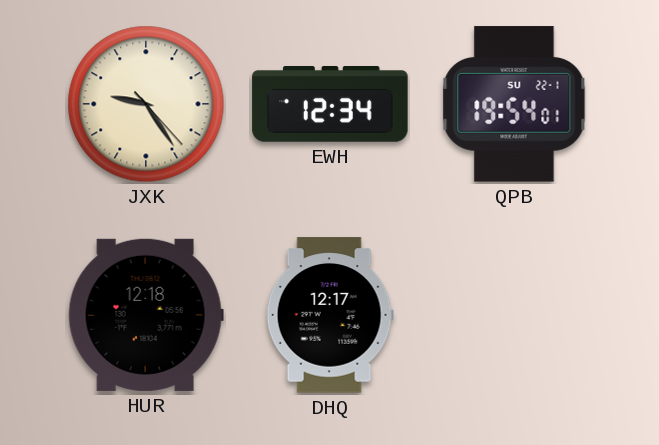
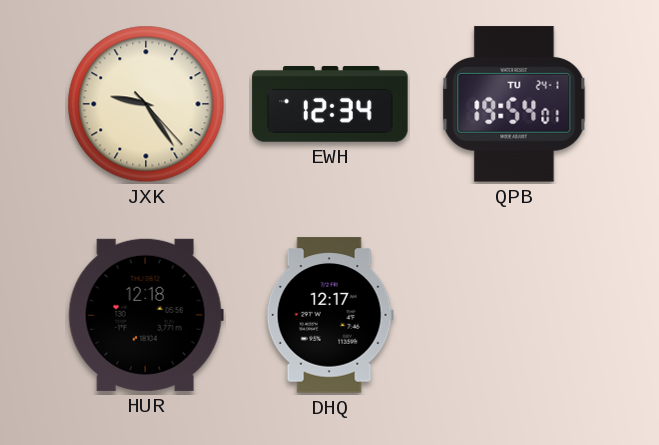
QPB date: SU 22-1 -> TU 24-1
